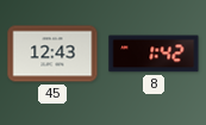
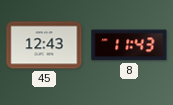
8: 1:42 -> 11:43
